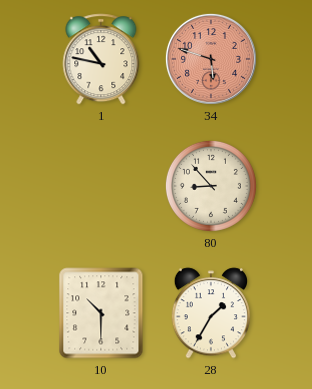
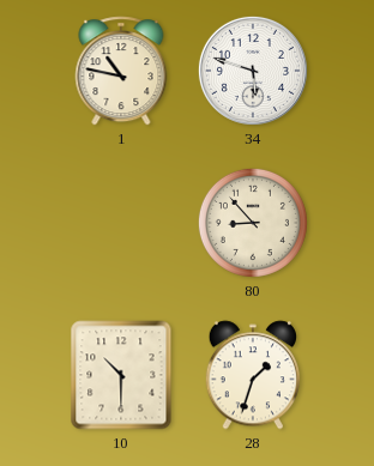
34 dial: salmon -> white
28: 1:35 -> 1:33
